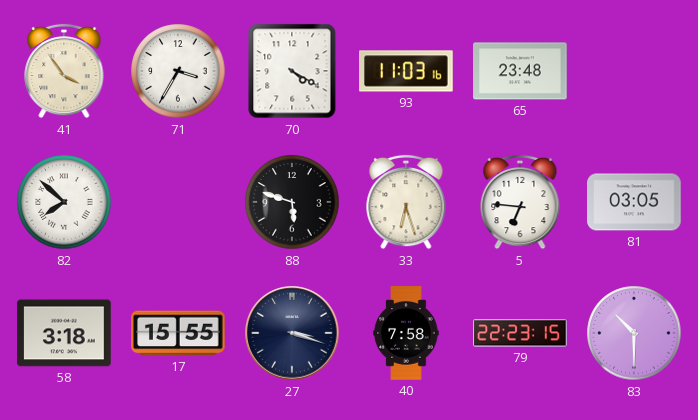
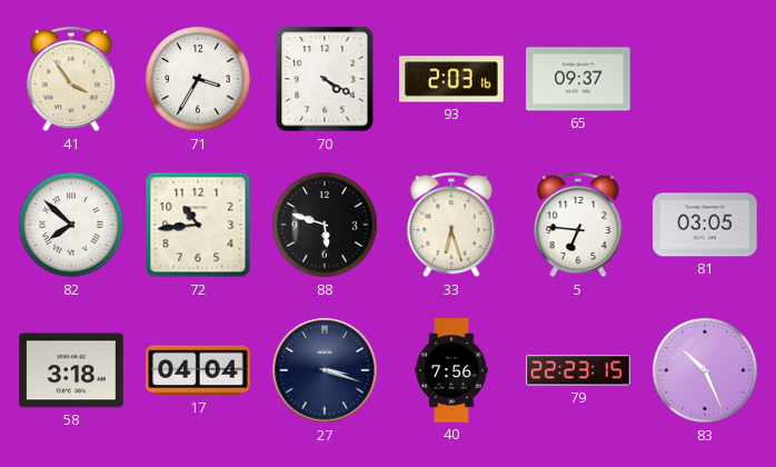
93: 11:03 -> 2:03
65: 23:48 -> 09:37
72: none -> 10:44
17: 15:55 -> 04:04
40: 7:58 -> 7:56
83: 10:30 -> 10:26
